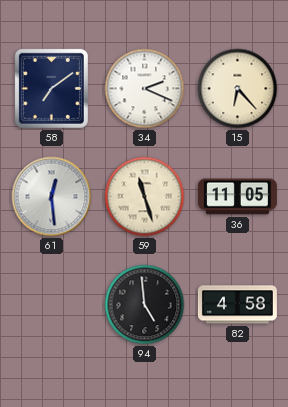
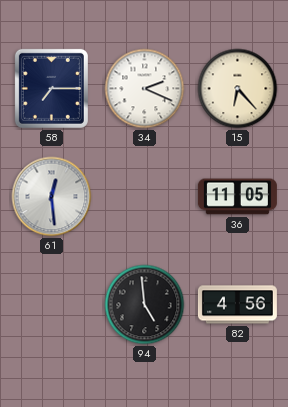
58: 7:09 -> 7:15
59: 11:27 -> none
82: 4:58 -> 4:56
